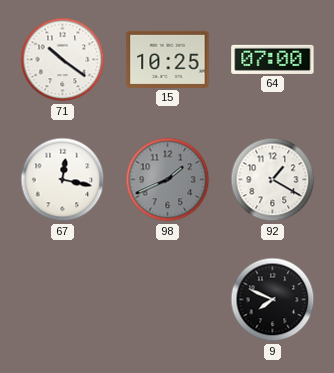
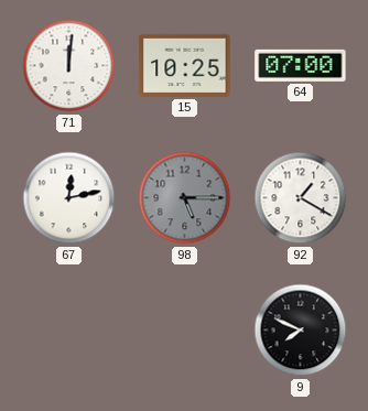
71: 10:21 -> 12:01
67: 12:17 -> 12:13
98: 1:41 -> 5:15
